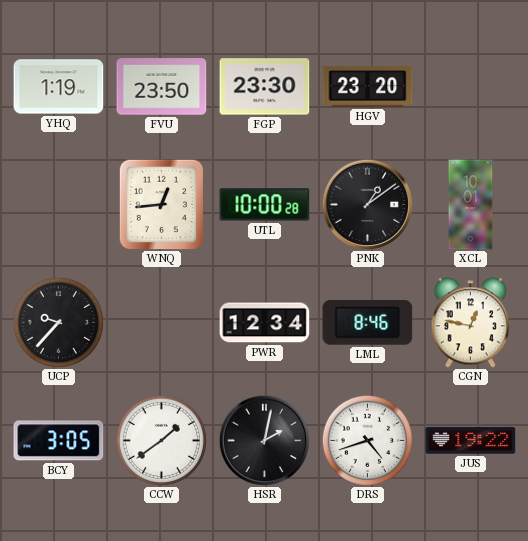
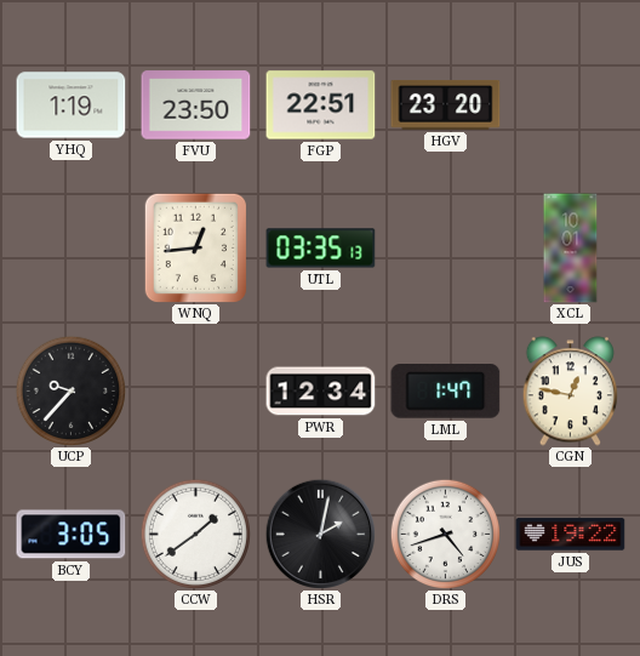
FGP: 23:30 -> 22:51
UTL: 10:00 -> 03:35
PNK: 1:09 -> none
LML: 8:46 -> 1:47
